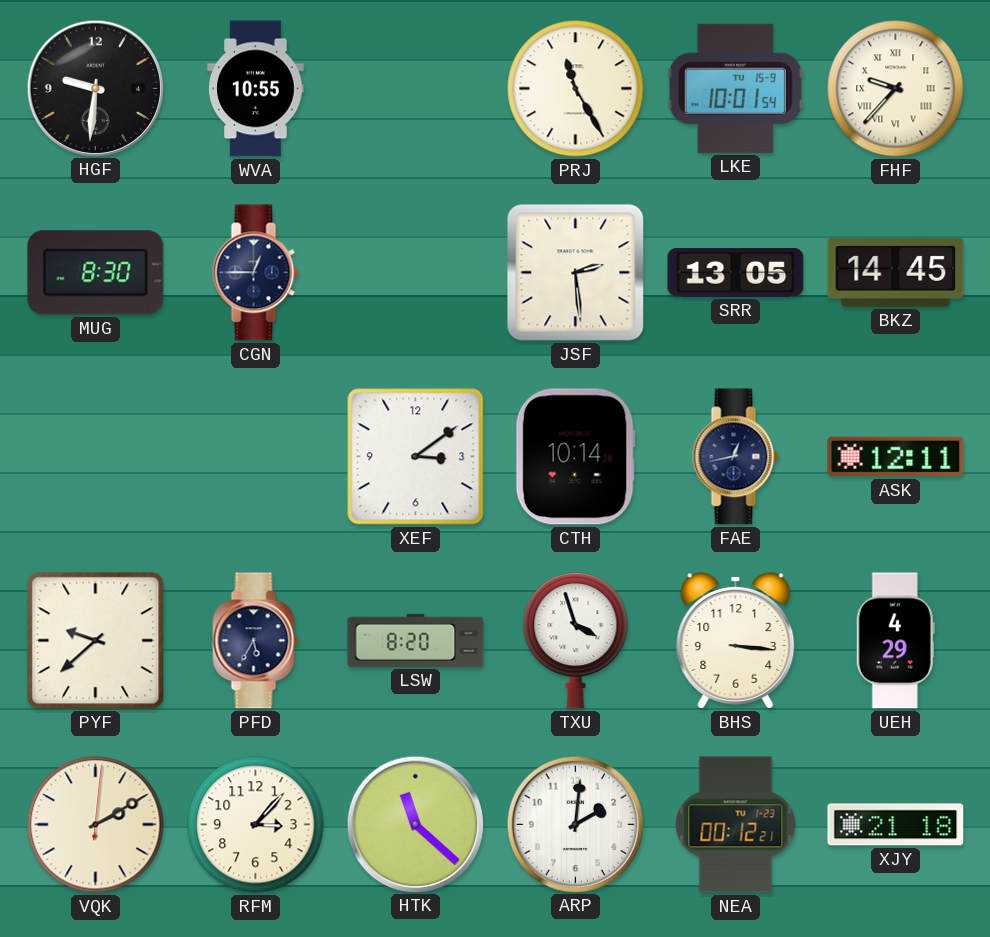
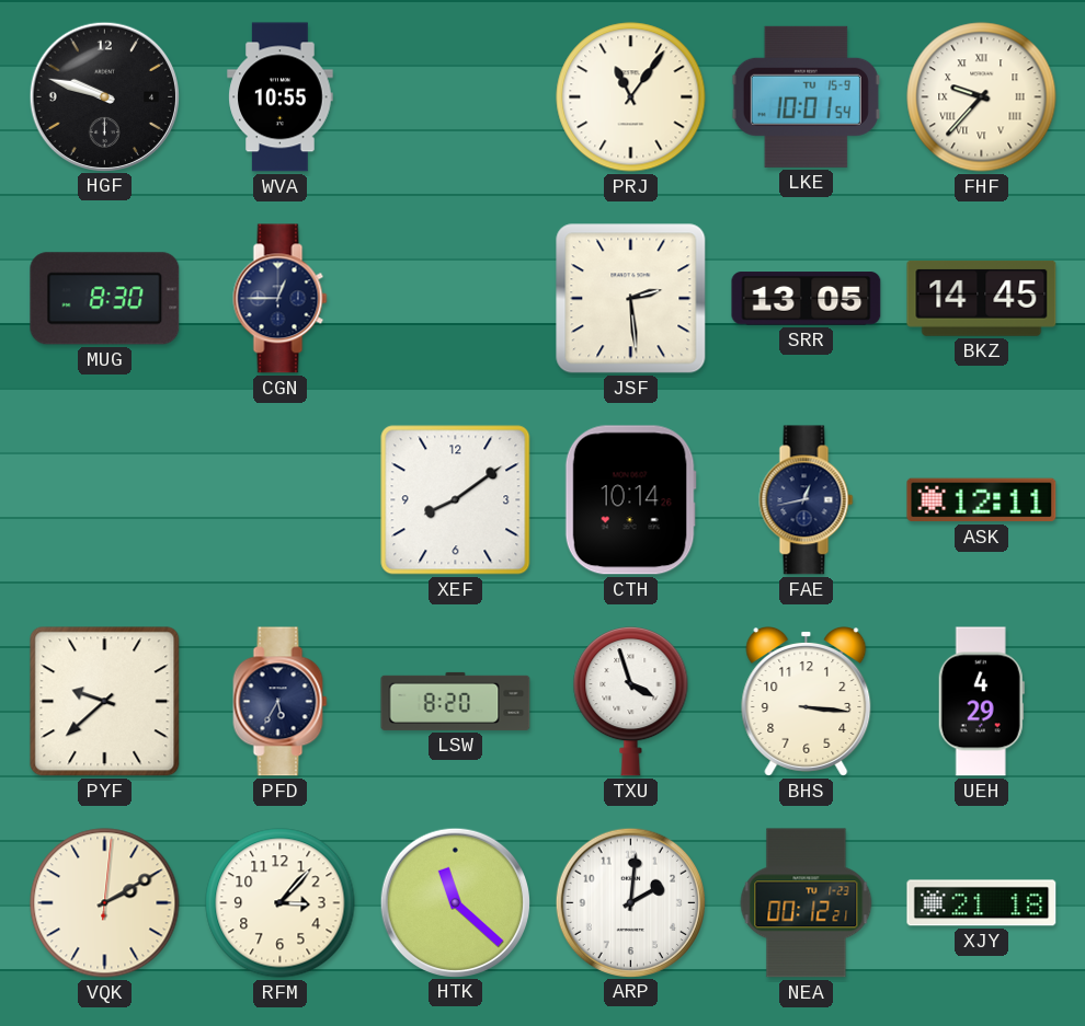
HGF: 9:31 -> 9:48
PRJ: 11:25 -> 11:06
XEF: 3:09 -> 8:09
